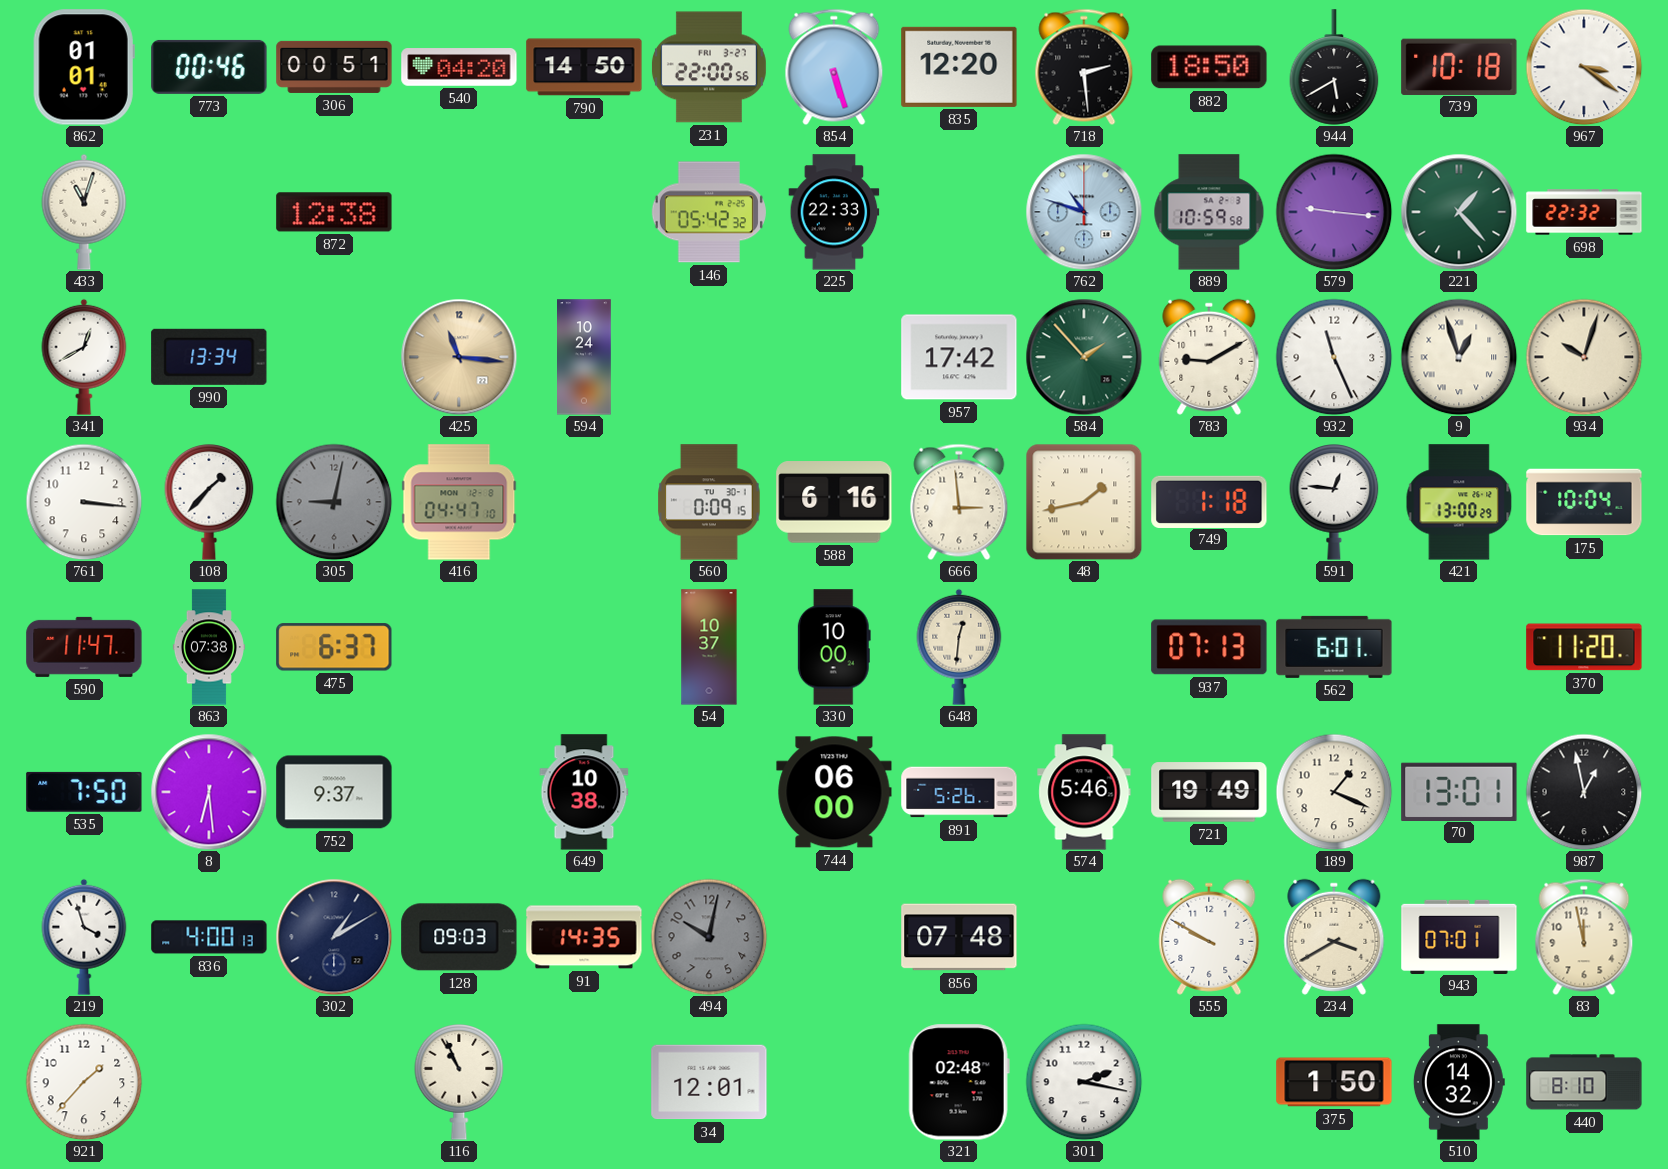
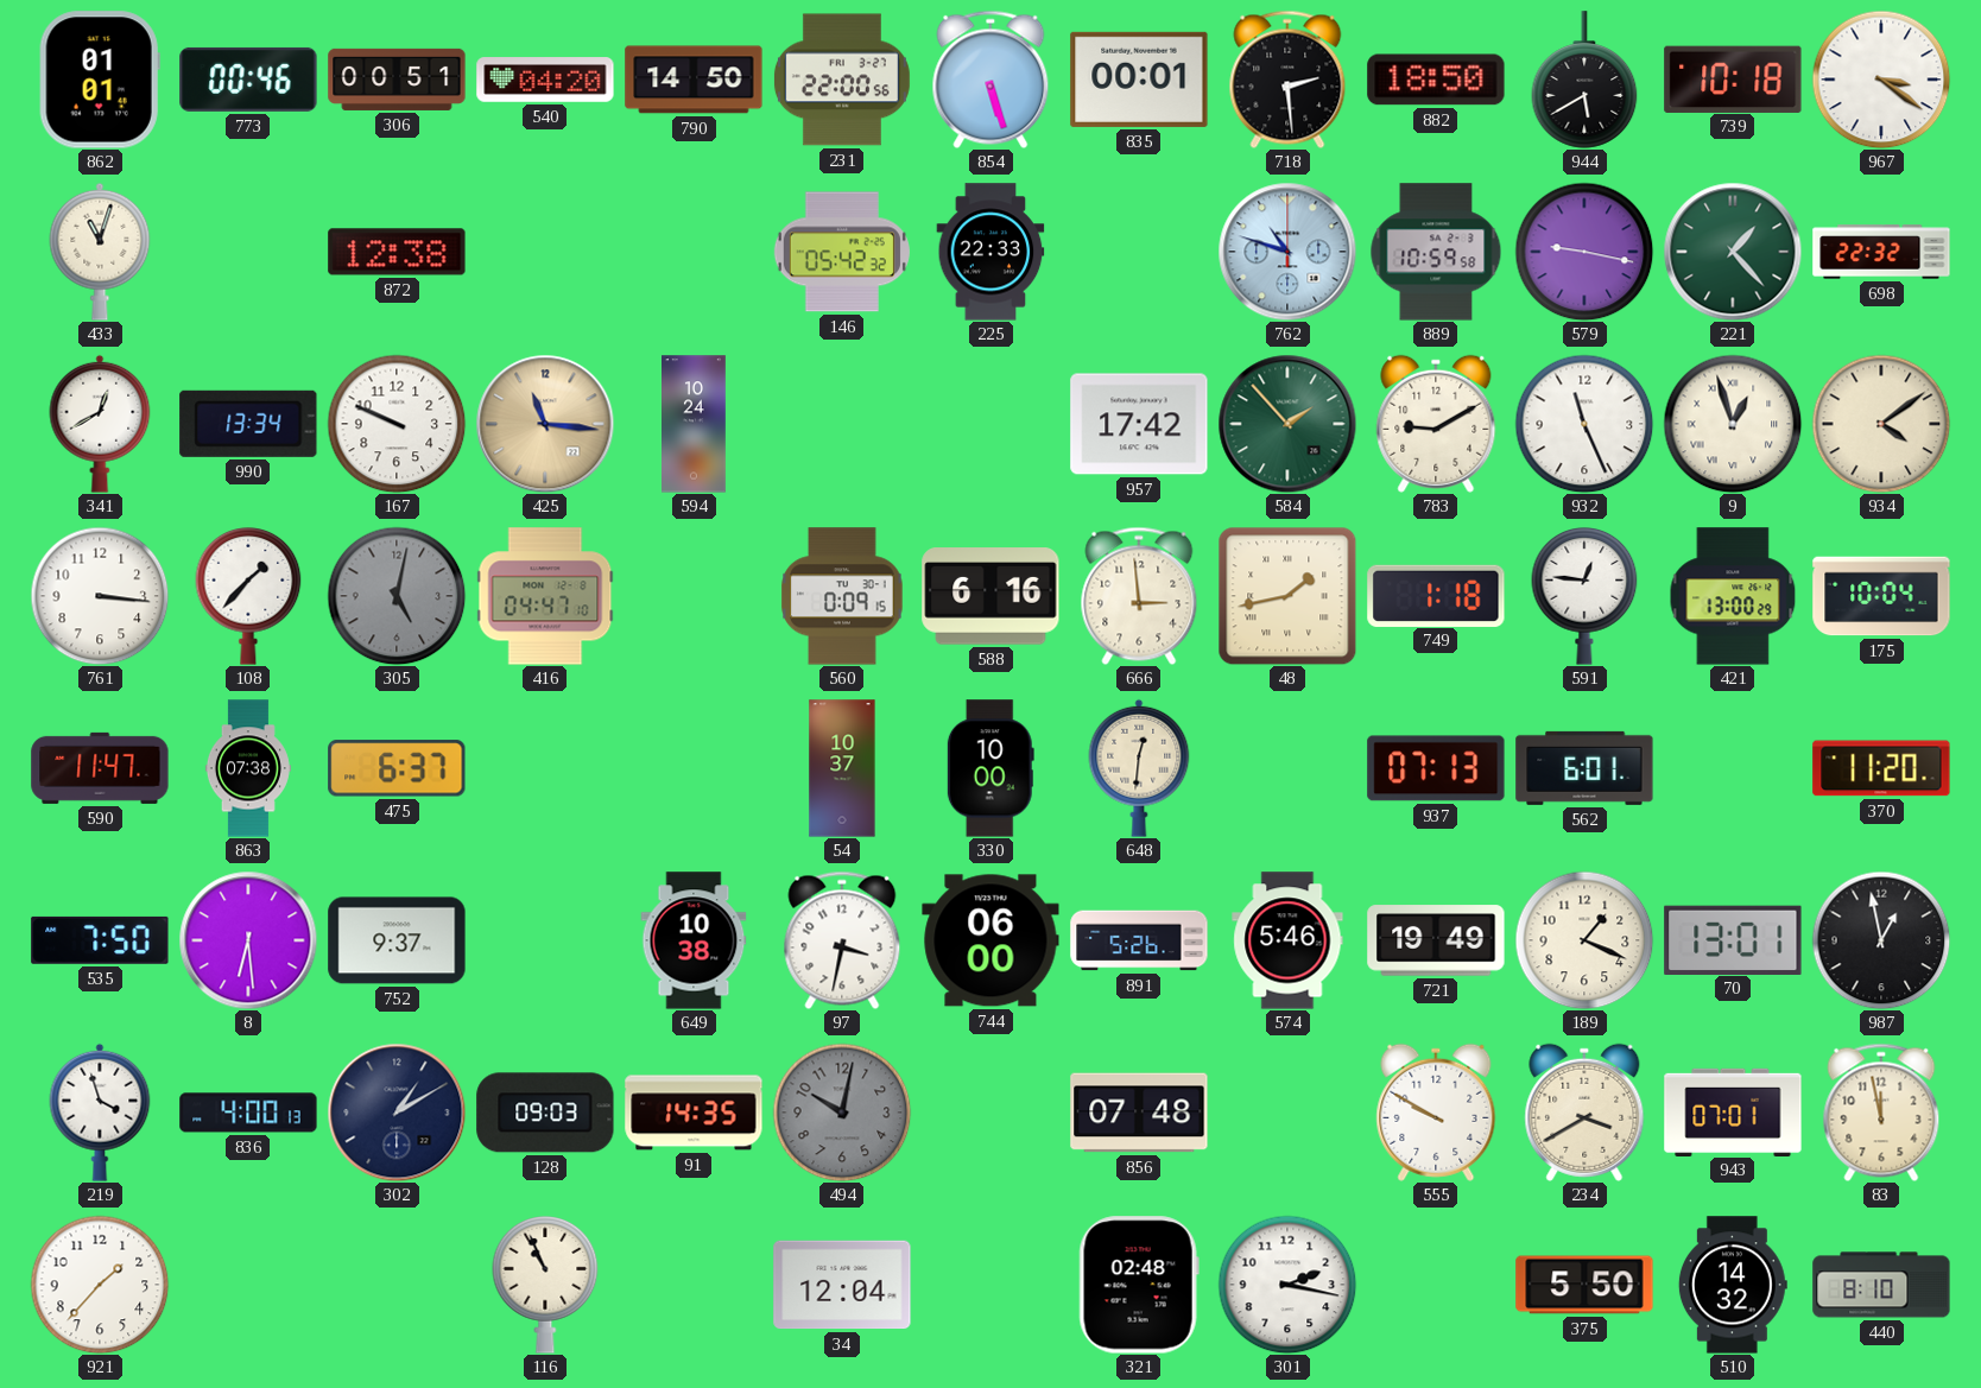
835: 12:20 -> 00:01
579: 9:16 -> 9:17
167: none -> 9:49
934: 10:03 -> 4:09
305: 9:02 -> 5:02
97: none -> 3:32
34: 12:01 -> 12:04
375: 1:50 -> 5:50
